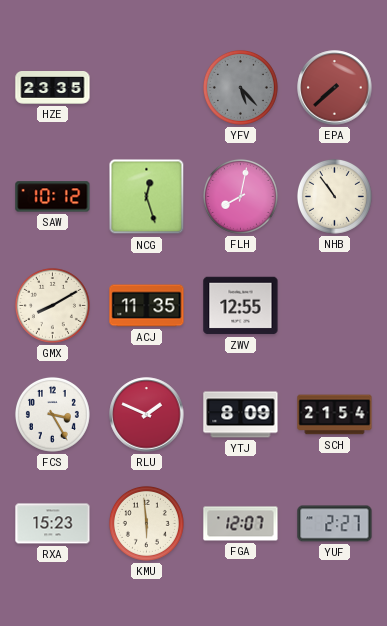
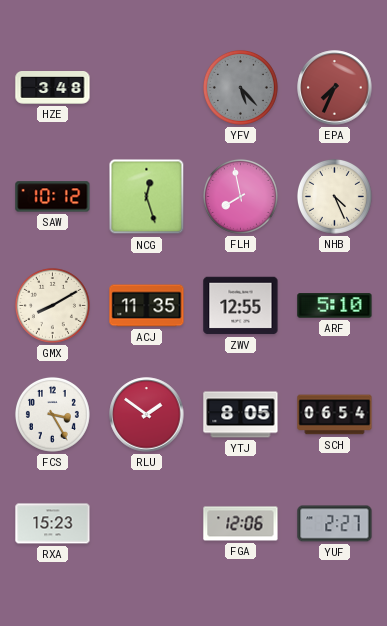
HZE: 23:35 -> 3:48
EPA: 7:38 -> 7:34
FLH: 8:02 -> 7:58
NHB: 10:54 -> 4:26
ARF: none -> 5:10
RLU: 1:49 -> 1:51
YTJ: 8:09 -> 8:05
SCH: 21:54 -> 06:54
KMU: 5:59 -> none
FGA: 12:07 -> 12:06
